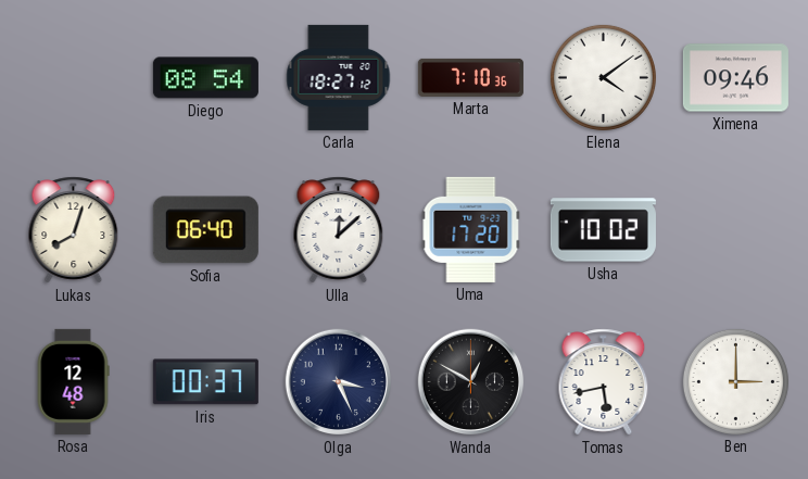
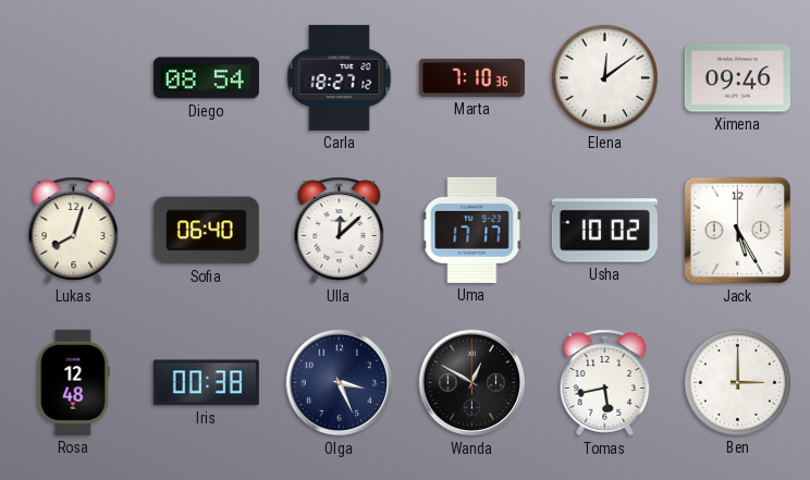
Elena: 4:09 -> 12:09
Uma: 17:20 -> 17:17
Jack: none -> 5:25
Iris: 00:37 -> 00:38
